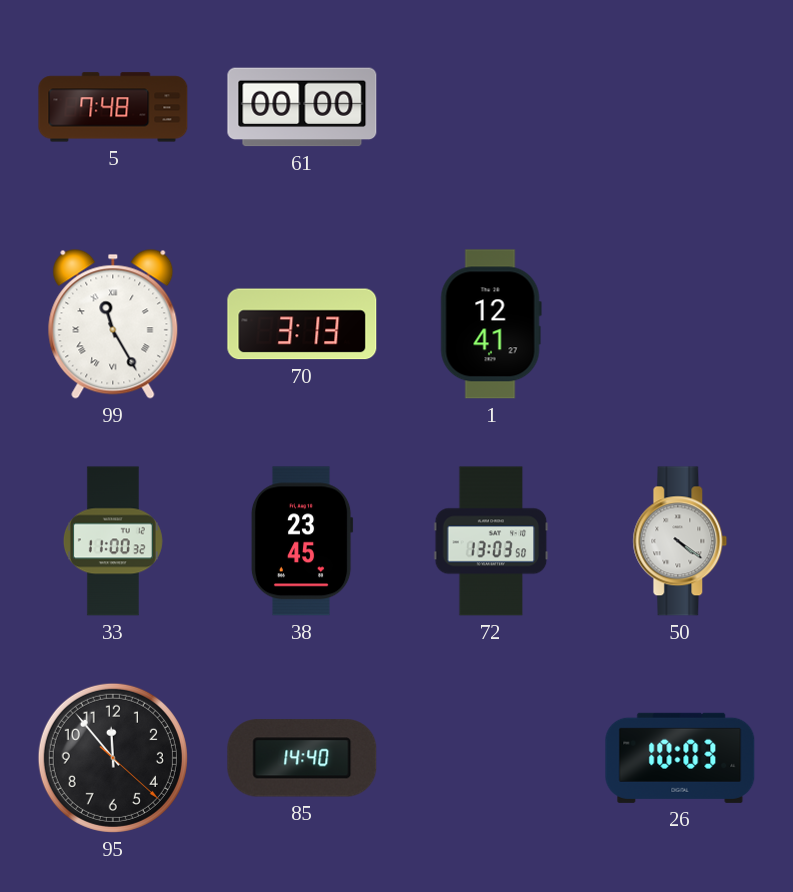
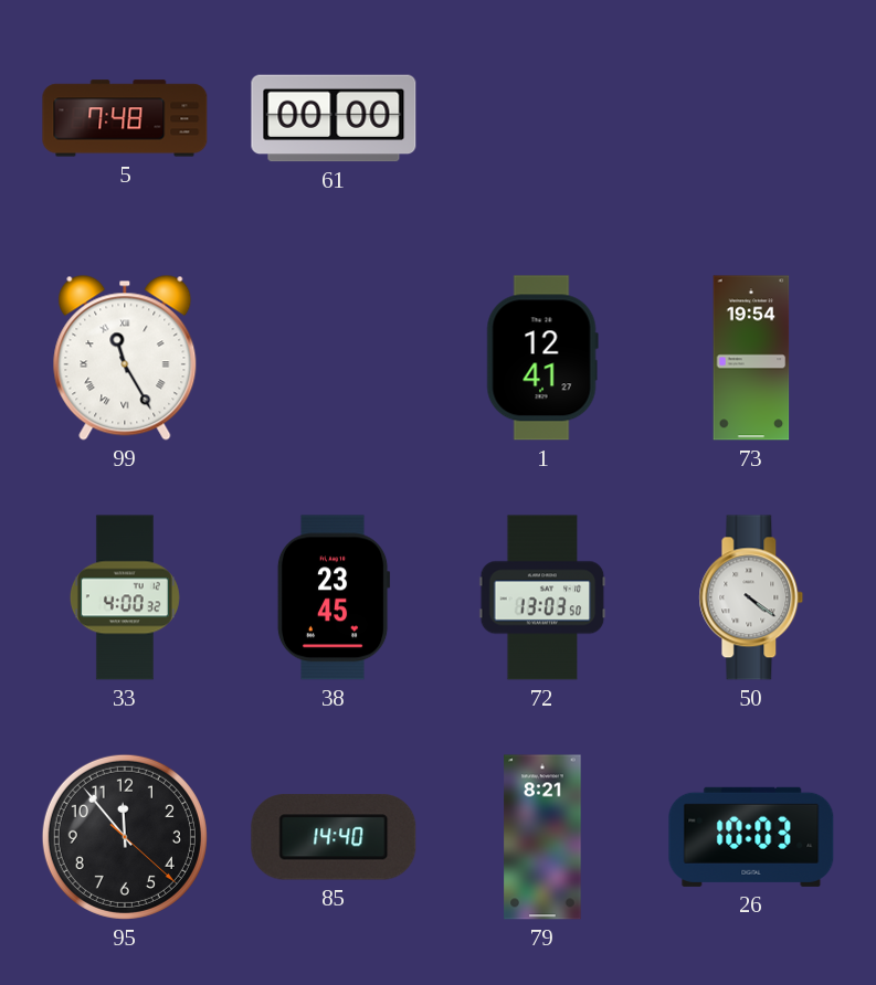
70: 3:13 -> none
73: none -> 19:54
33: 11:00 -> 4:00
79: none -> 8:21
